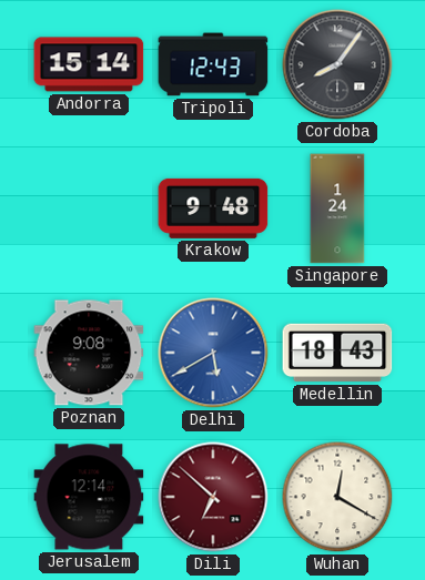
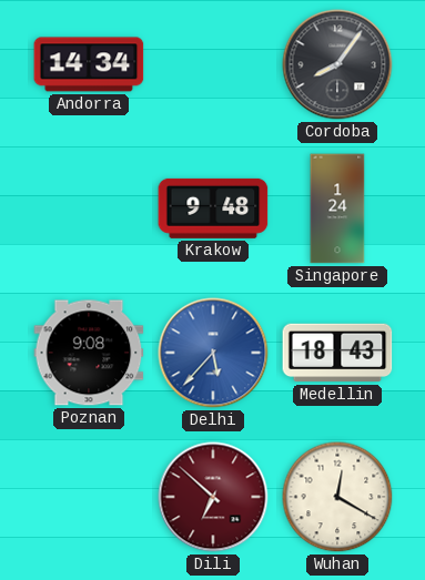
Andorra: 15:14 -> 14:34
Tripoli: 12:43 -> none
Delhi: 5:40 -> 5:37
Jerusalem: 12:14 -> none
